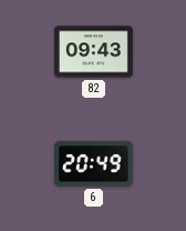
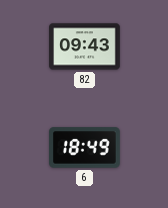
6: 20:49 -> 18:49
